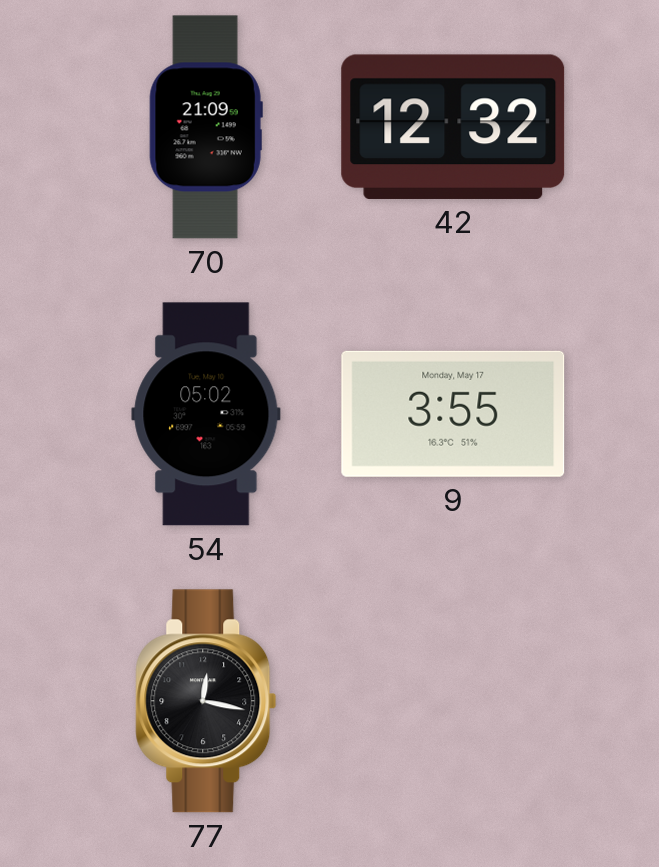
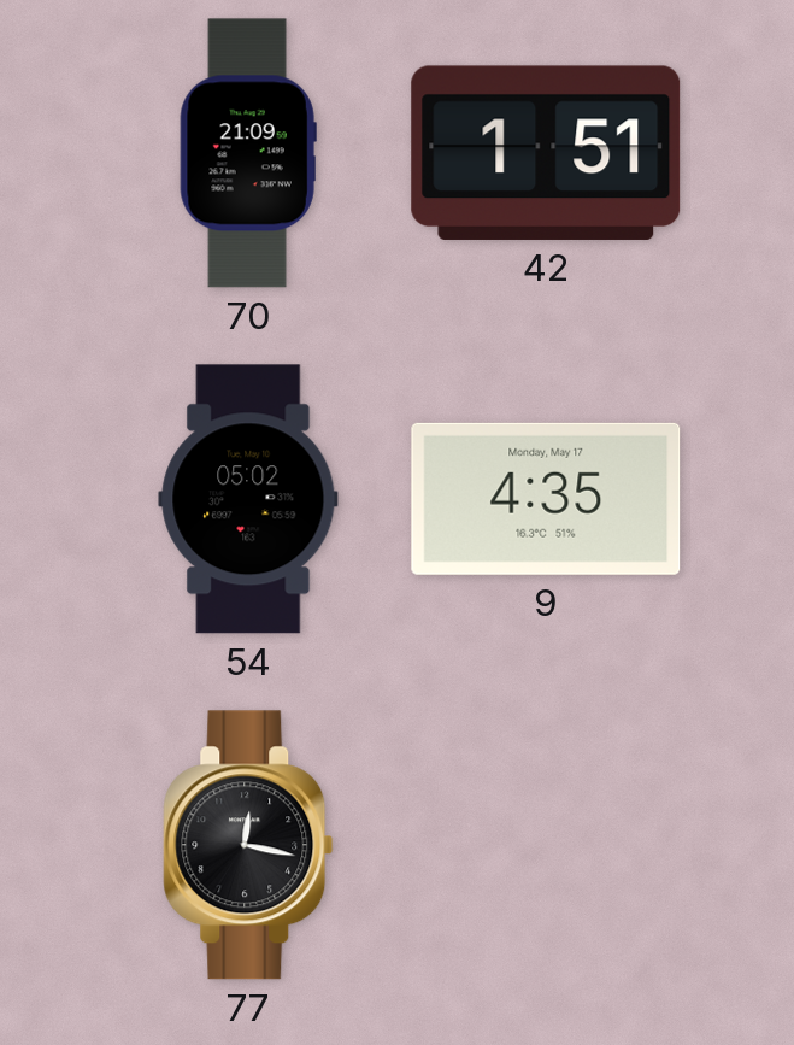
42: 12:32 -> 1:51
9: 3:55 -> 4:35
